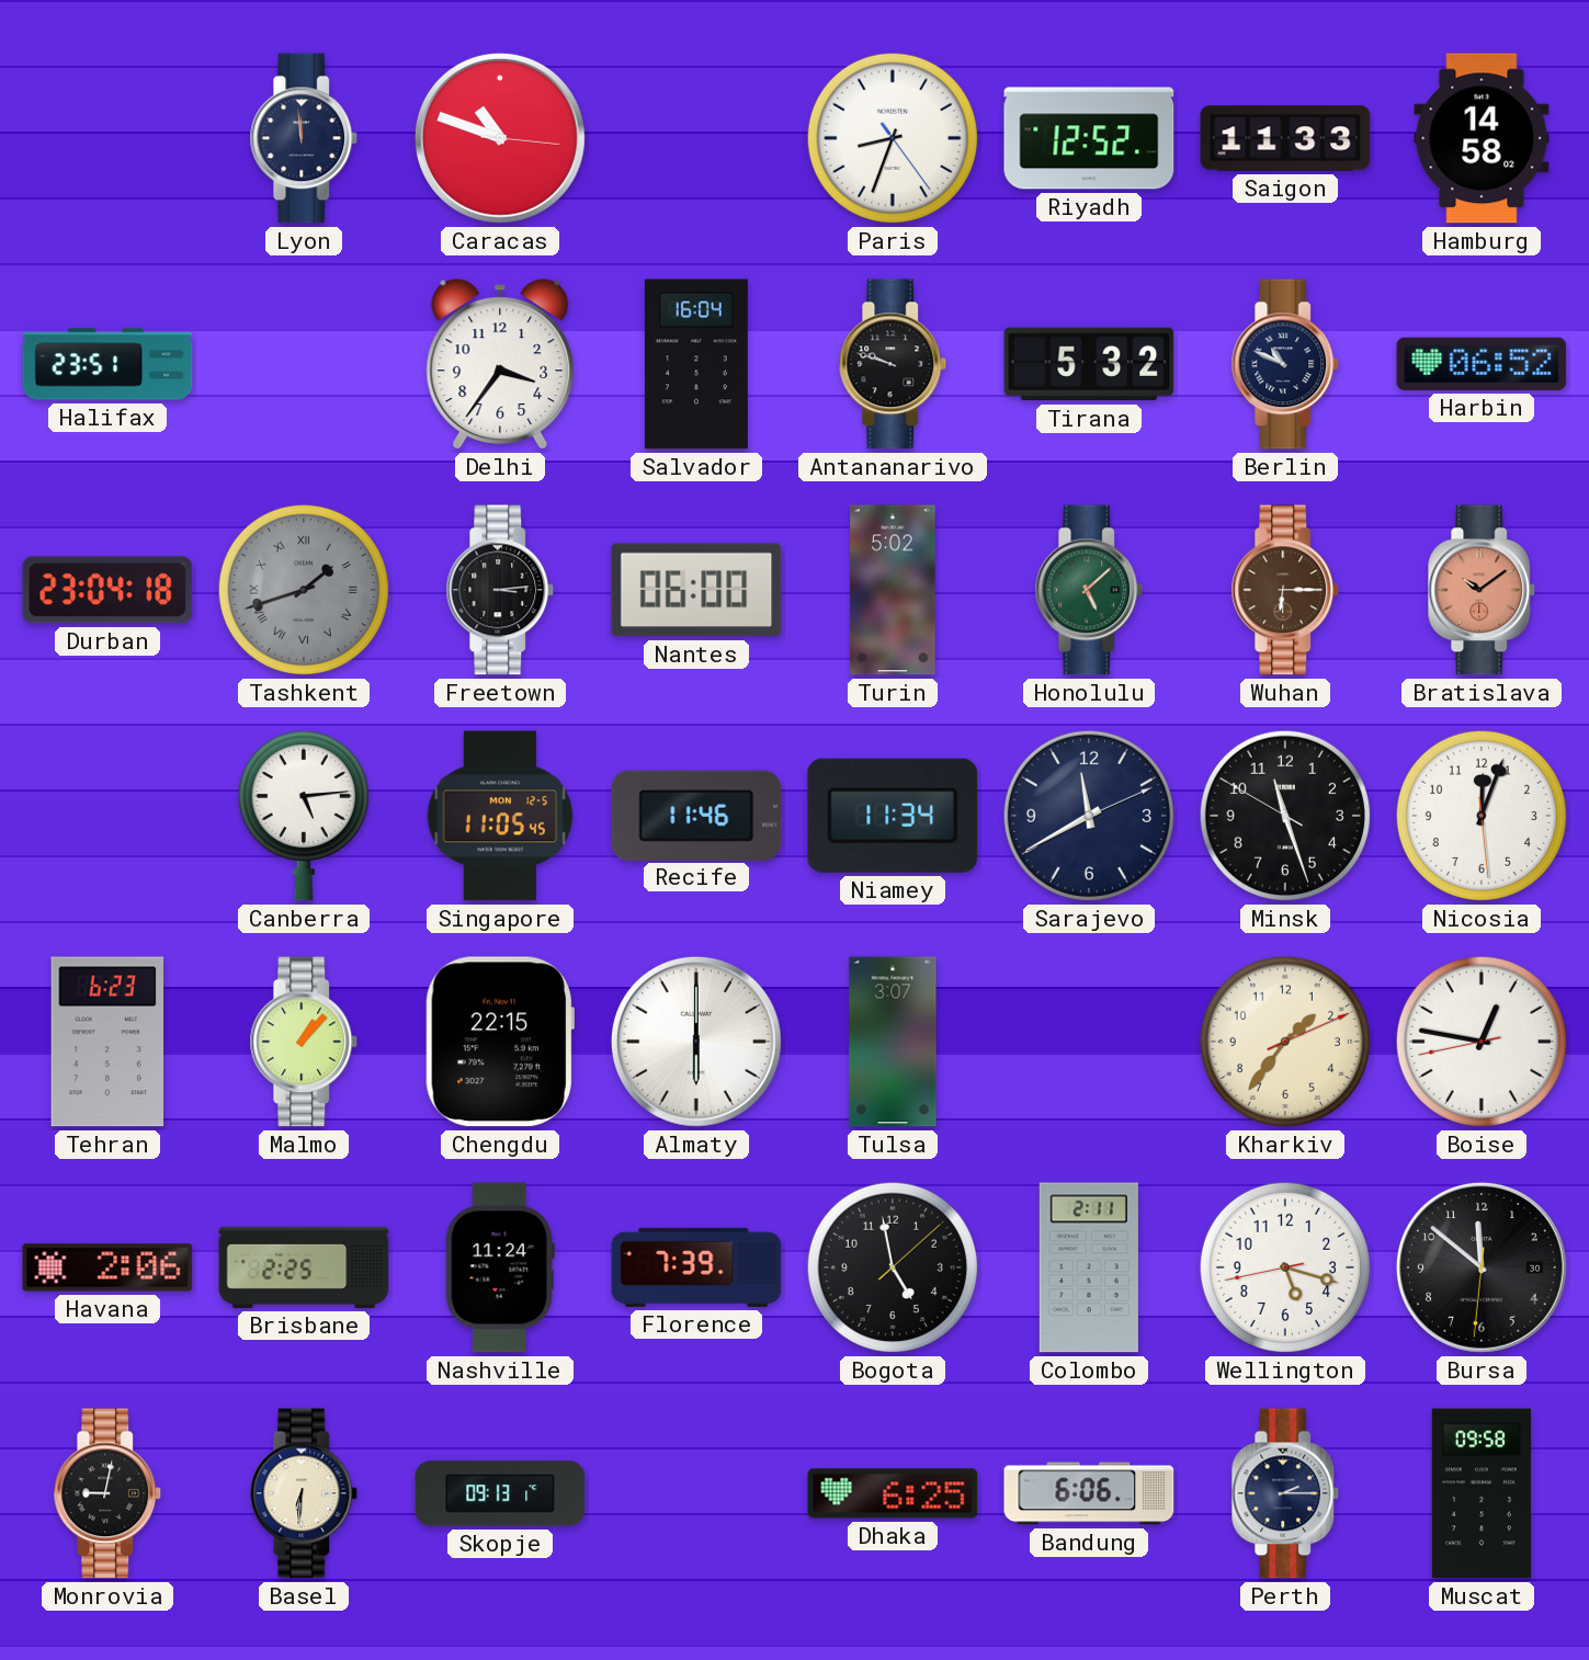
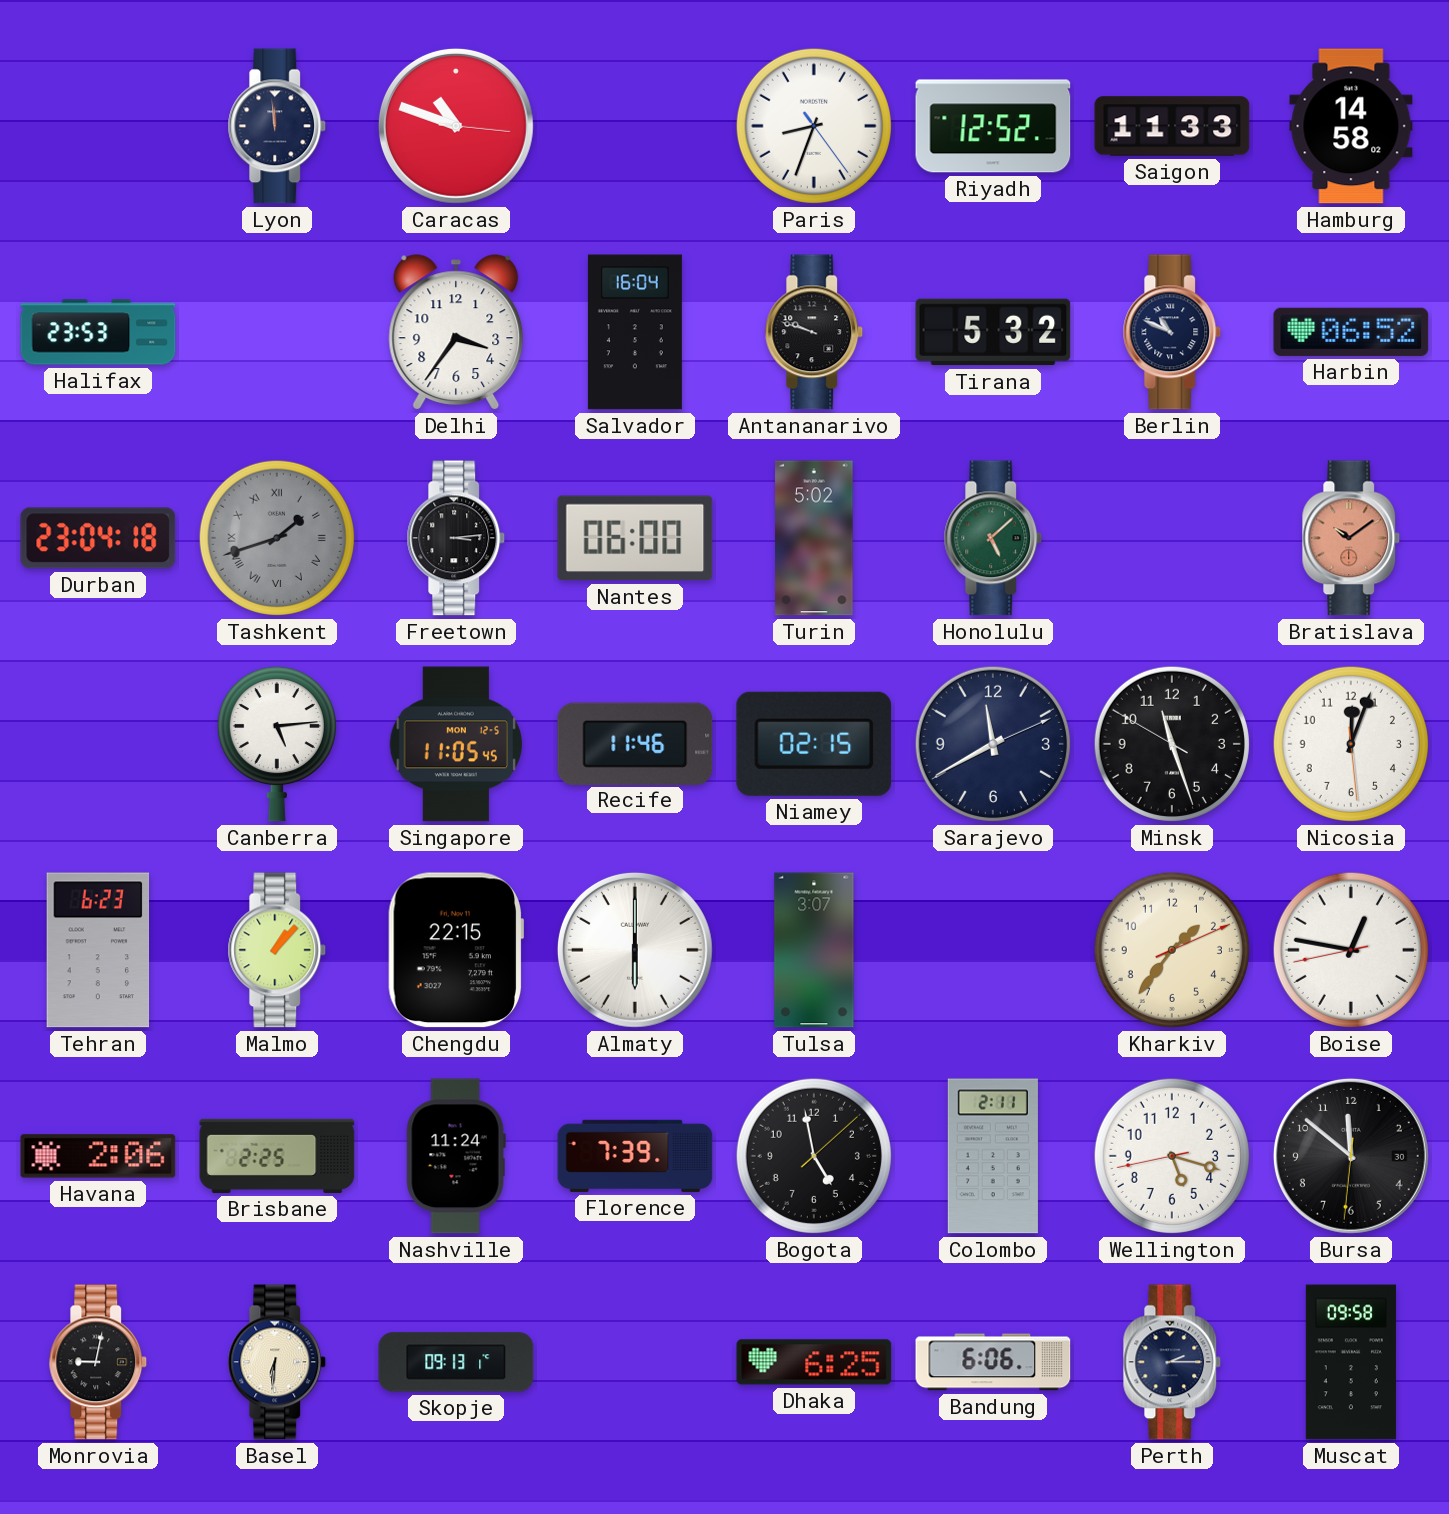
Halifax: 23:51 -> 23:53
Wuhan: 6:15 -> none
Niamey: 11:34 -> 02:15
